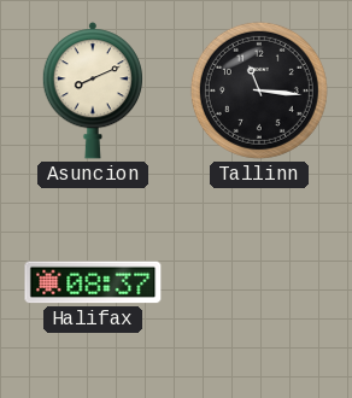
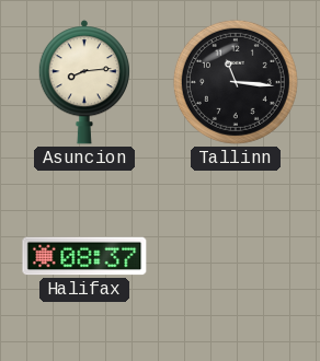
Asuncion: 8:11 -> 8:14
